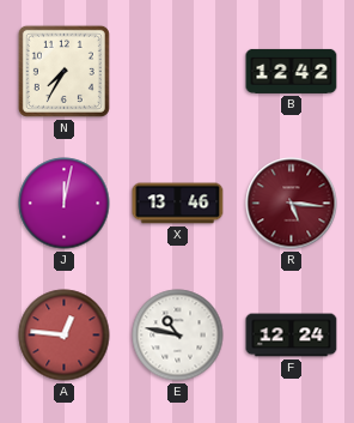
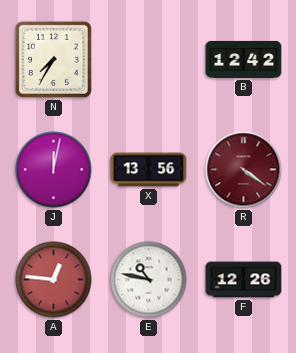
X: 13:46 -> 13:56
R: 5:16 -> 4:21
F: 12:24 -> 12:26
